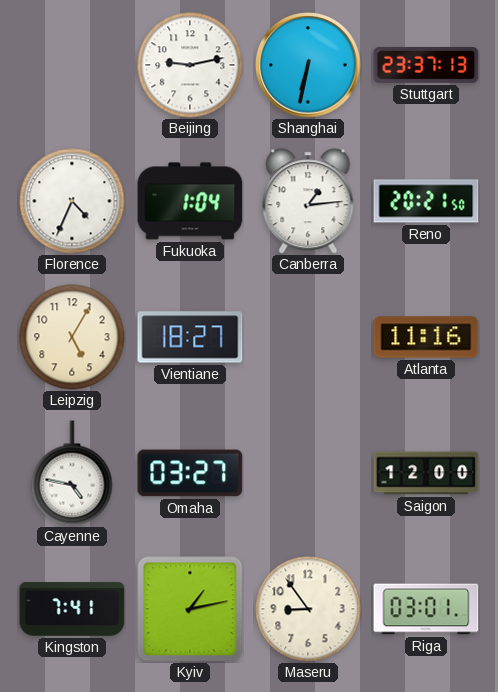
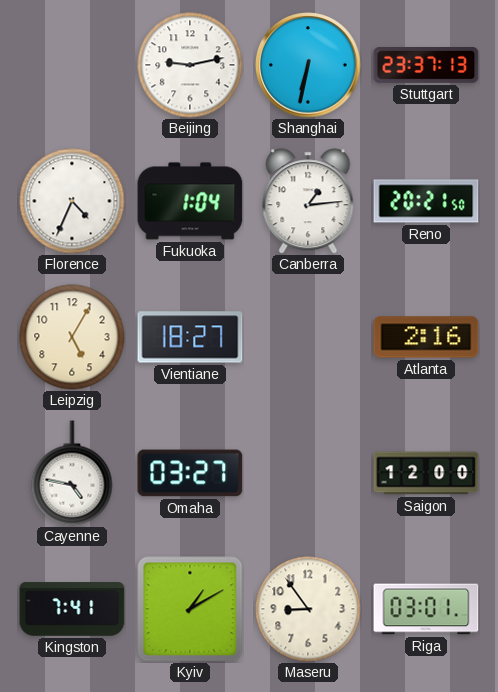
Atlanta: 11:16 -> 2:16
Kyiv: 1:13 -> 1:10
